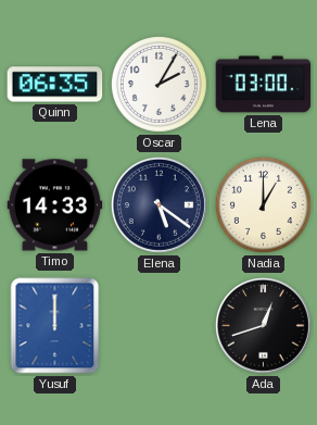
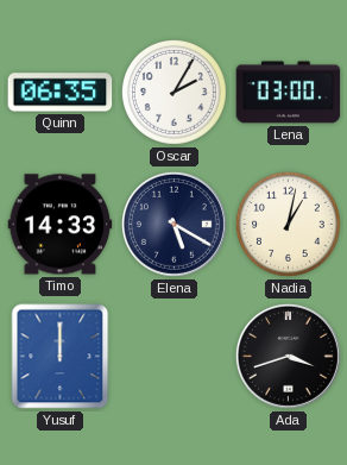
Elena: 5:21 -> 5:20
Nadia: 1:00 -> 1:02
Ada: 12:42 -> 3:42
